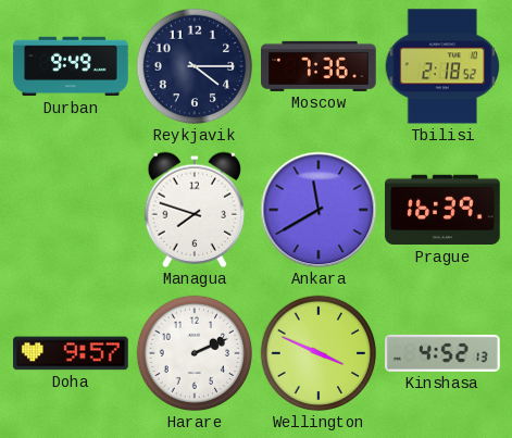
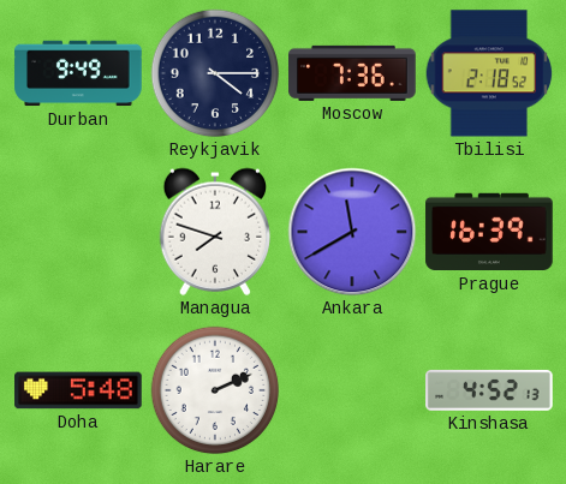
Doha: 9:57 -> 5:48
Wellington: 3:49 -> none
